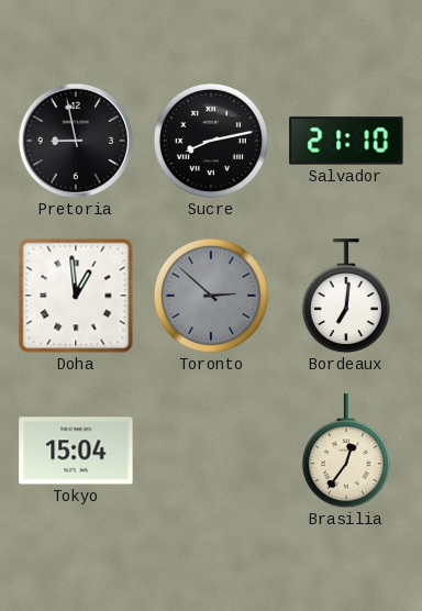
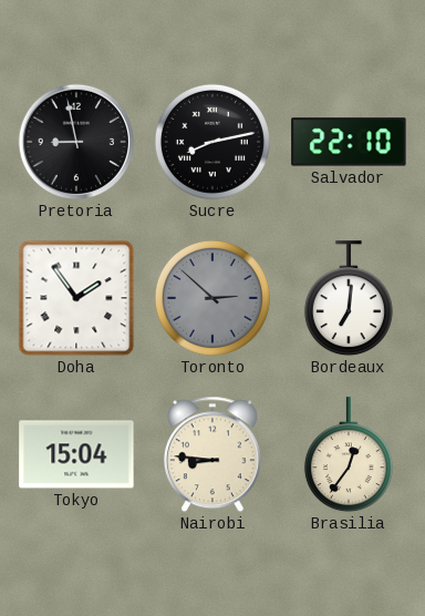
Salvador: 21:10 -> 22:10
Doha: 12:59 -> 1:54
Nairobi: none -> 8:46
